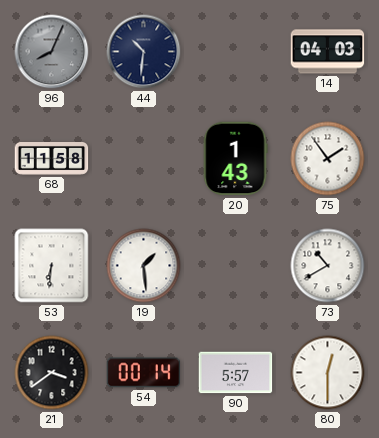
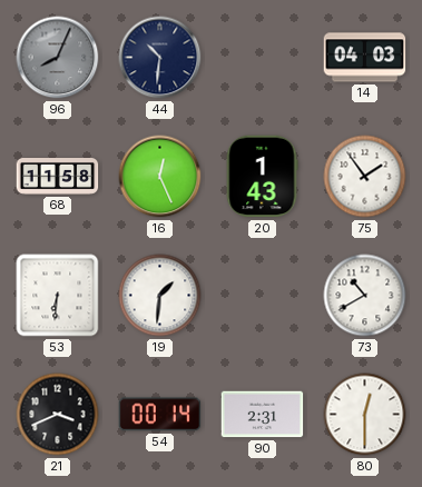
16: none -> 12:26
19: 1:29 -> 1:31
21: 3:39 -> 3:41
90: 5:57 -> 2:31
